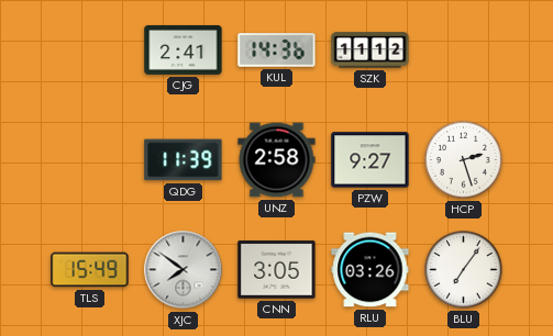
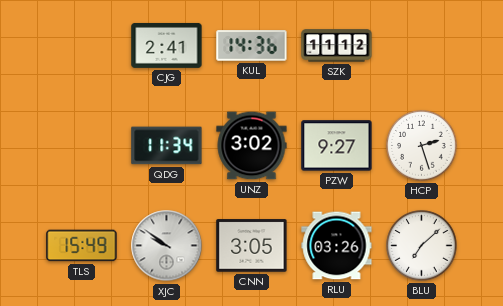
QDG: 11:39 -> 11:34
UNZ: 2:58 -> 3:02
XJC: 7:51 -> 9:51
BLU: 7:06 -> 7:08
